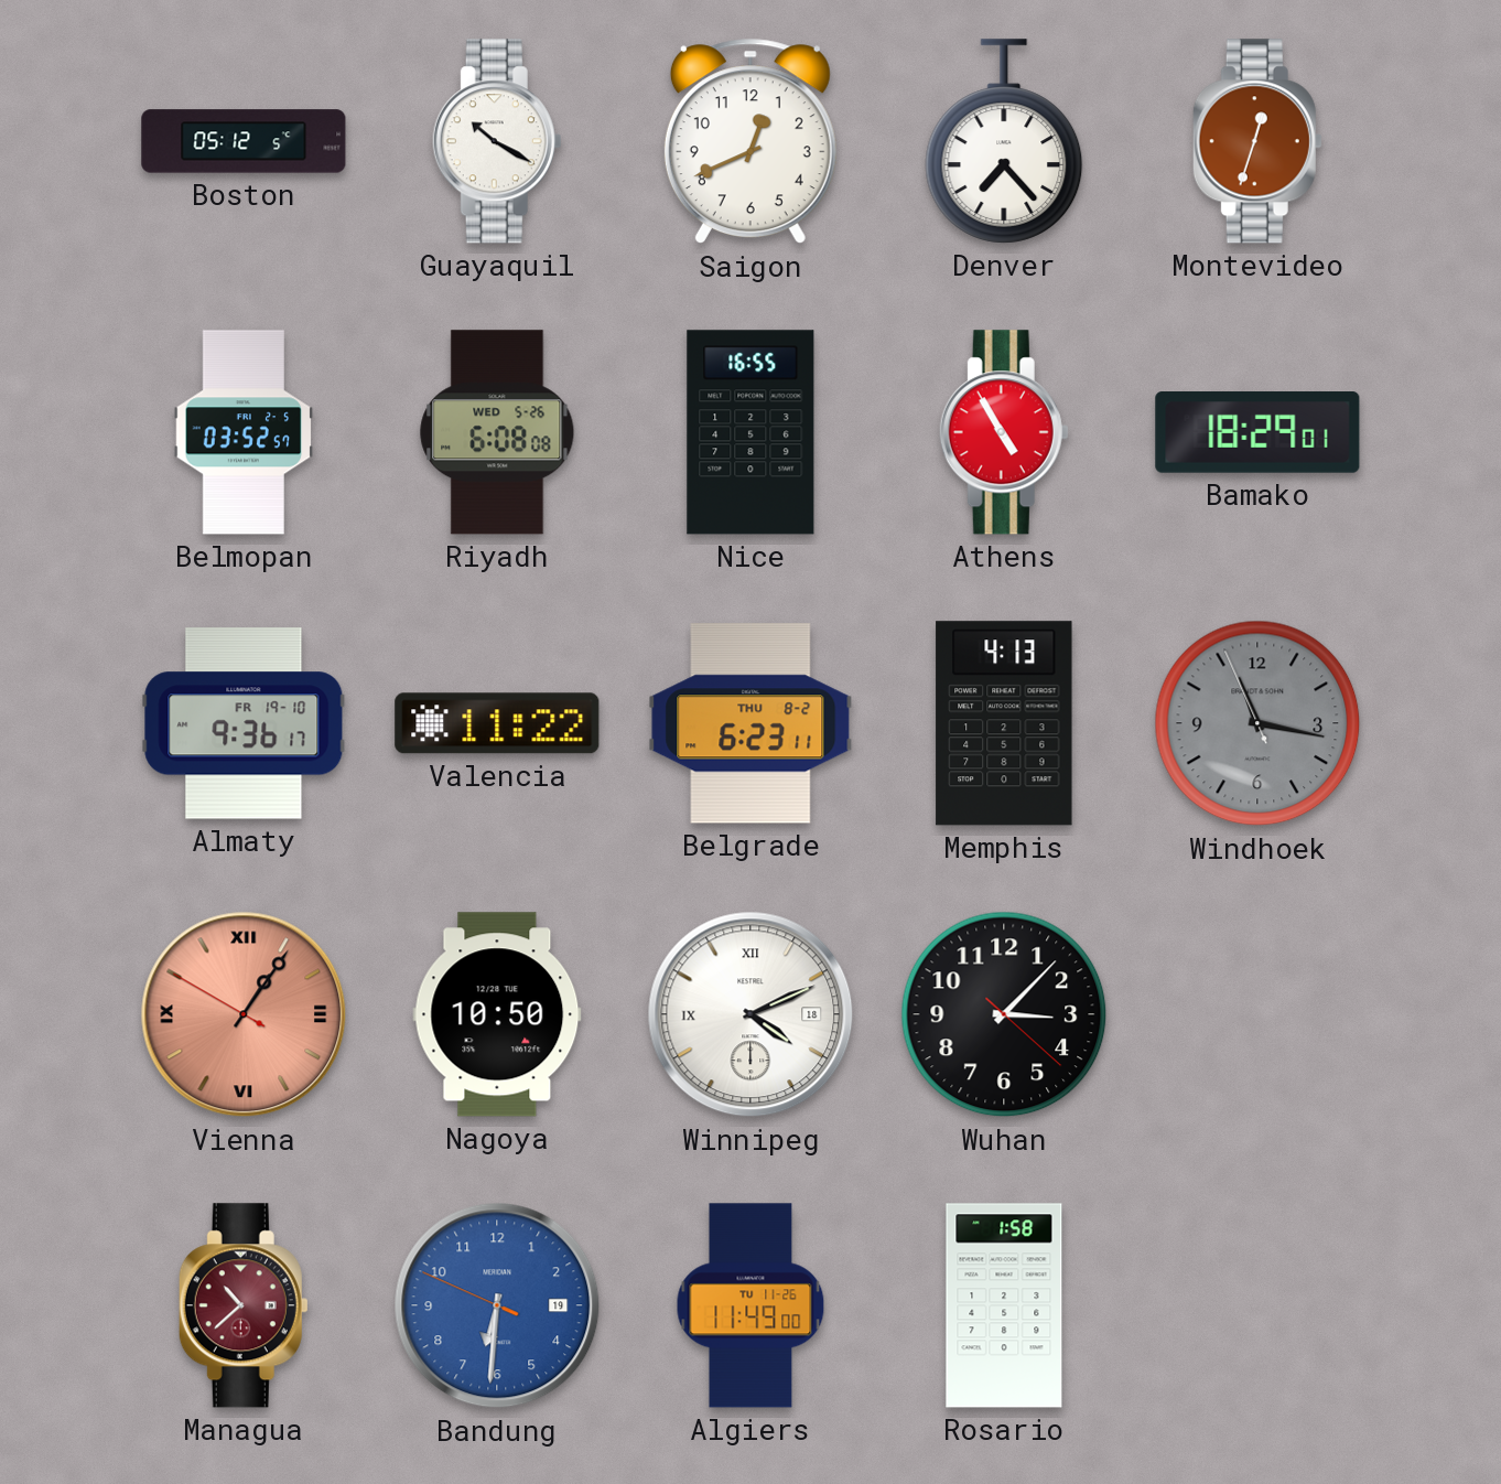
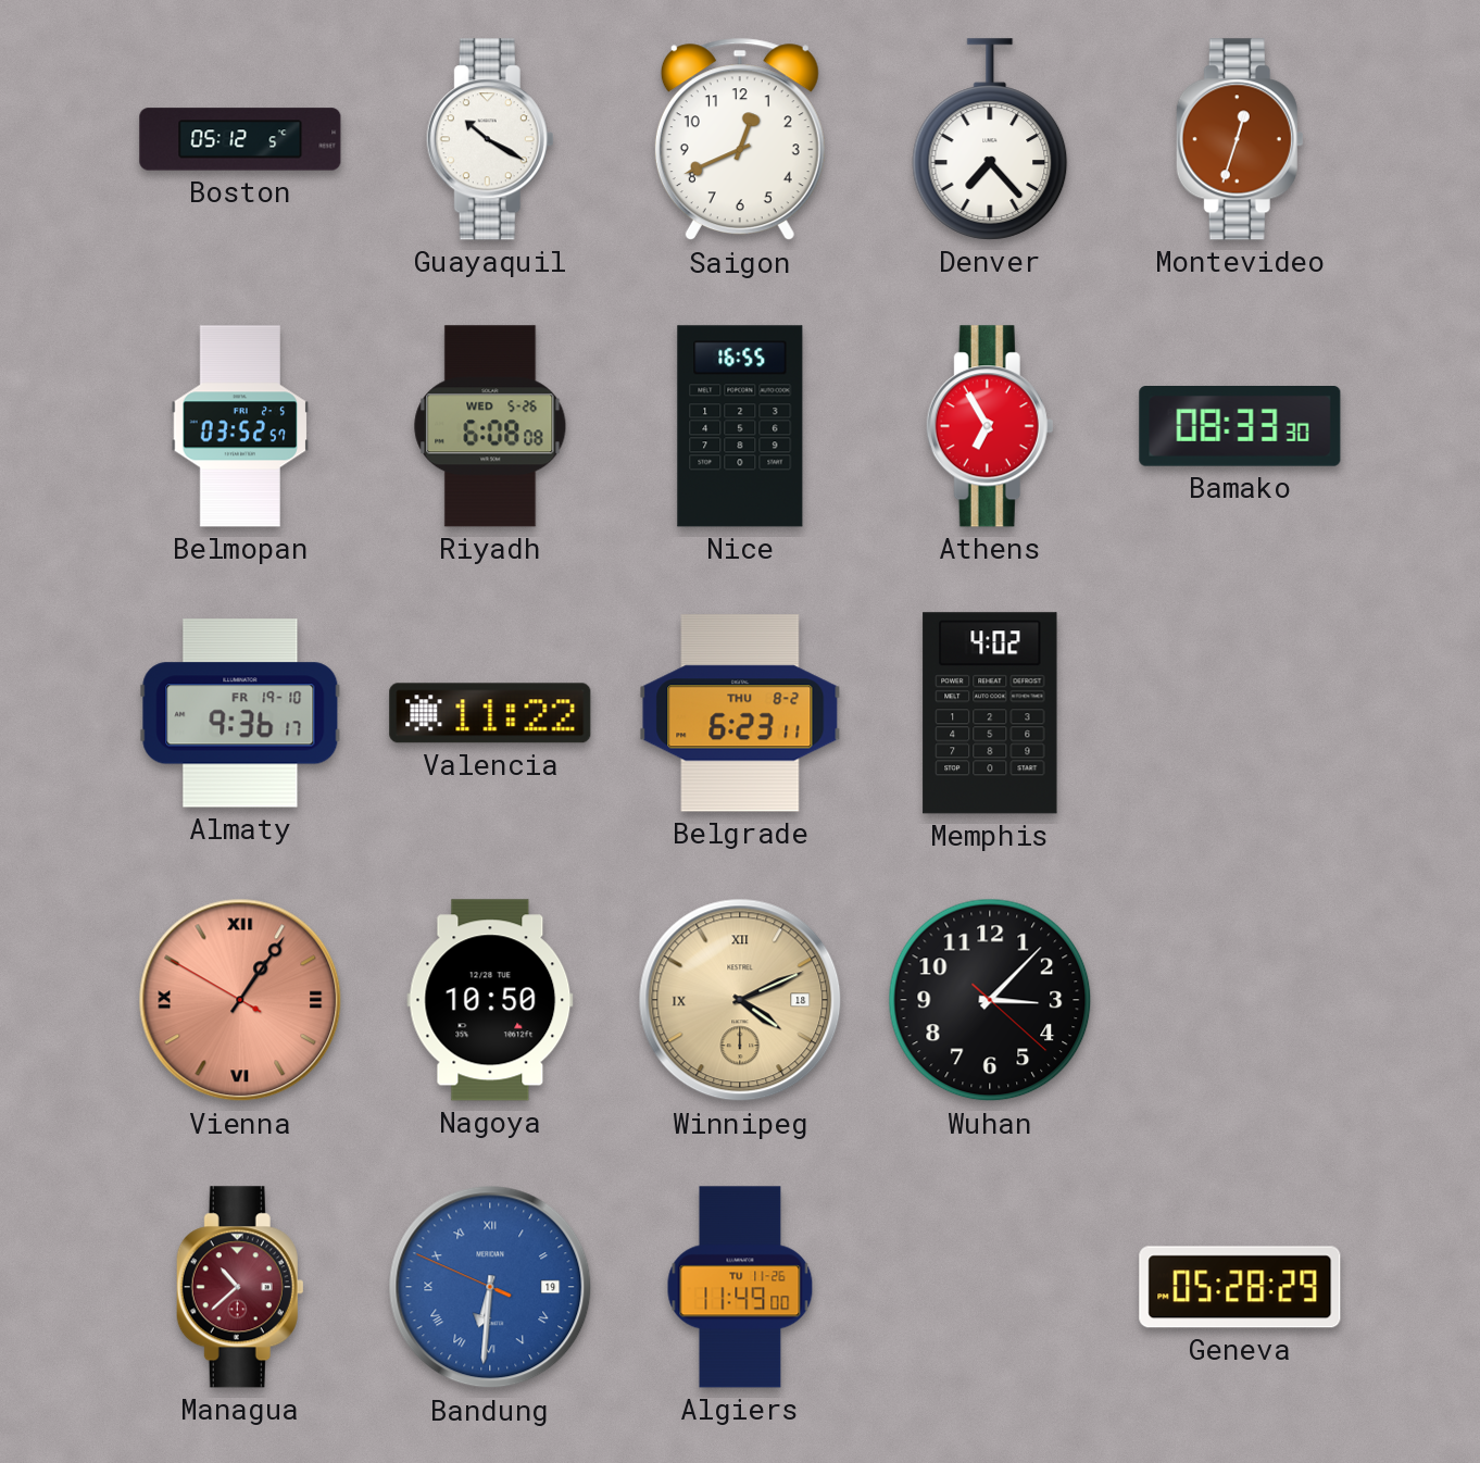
Athens: 4:55 -> 6:55
Bamako: 18:29 -> 08:33
Memphis: 4:13 -> 4:02
Windhoek: 11:16 -> none
Winnipeg dial: white -> champagne
Bandung numerals: Arabic -> Roman
Rosario: 1:58 -> none
Geneva: none -> 05:28
